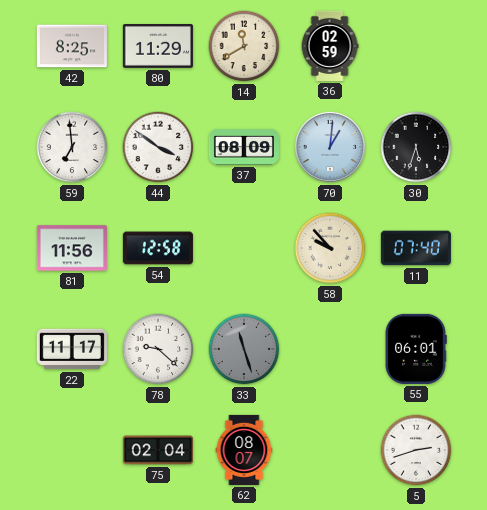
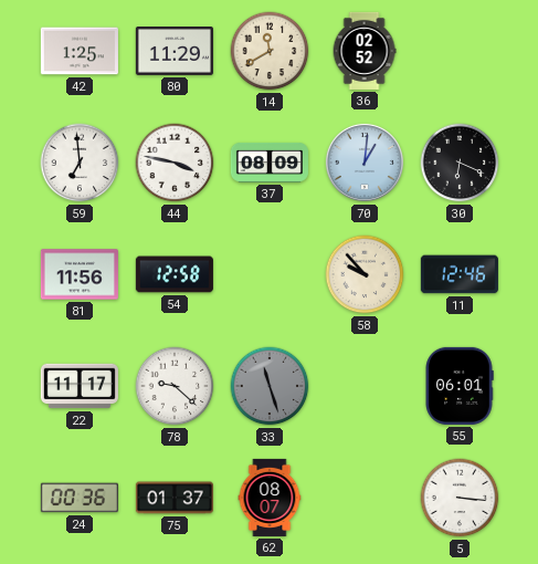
42: 8:25 -> 1:25
36: 02:59 -> 02:52
44: 3:51 -> 3:47
30: 5:33 -> 6:19
11: 07:40 -> 12:46
24: none -> 00:36
75: 02:04 -> 01:37
5: 2:42 -> 3:16
